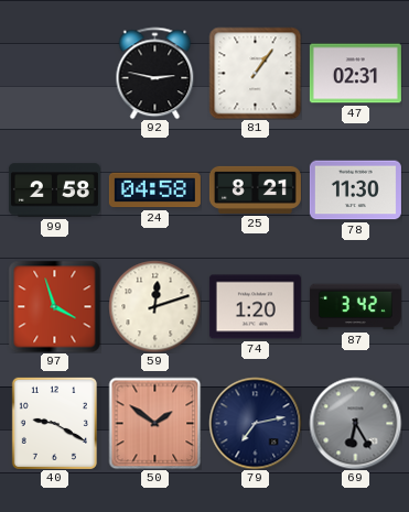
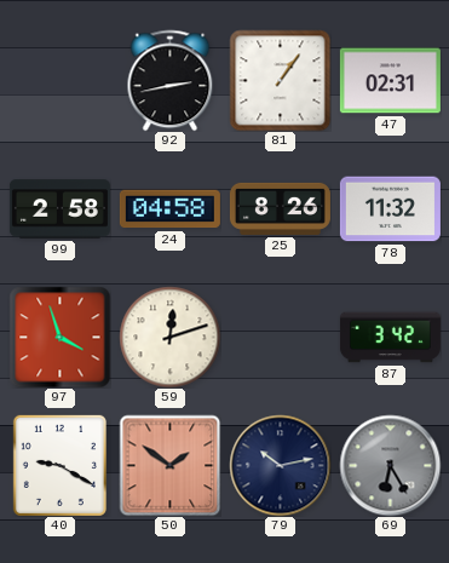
92: 2:47 -> 2:43
25: 8:21 -> 8:26
78: 11:30 -> 11:32
74: 1:20 -> none
79: 7:13 -> 10:13
